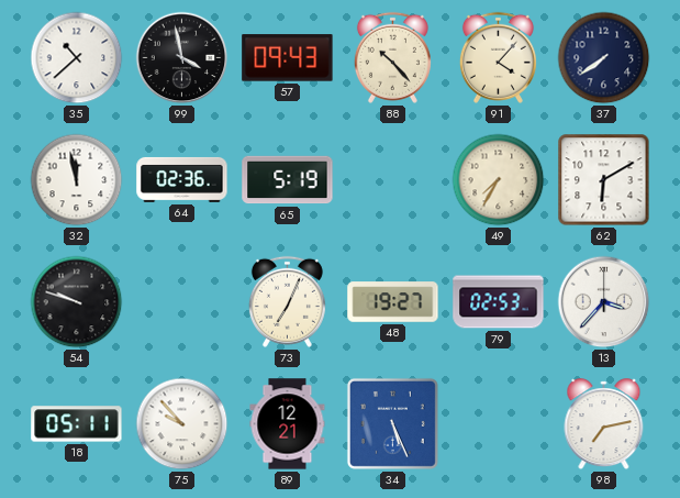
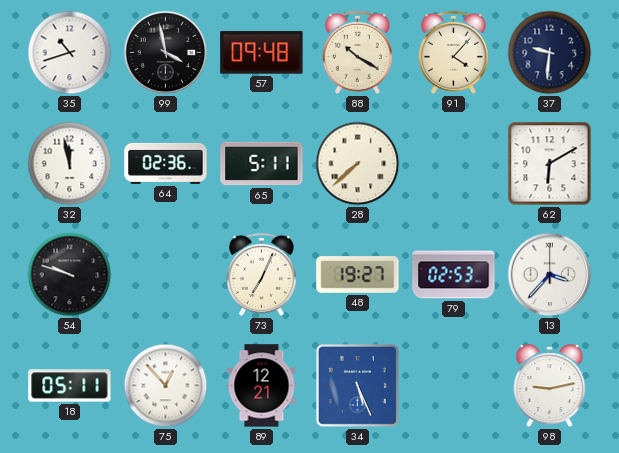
35: 10:38 -> 10:42
57: 09:43 -> 09:48
88: 10:23 -> 10:20
37: 7:39 -> 9:31
65: 5:19 -> 5:11
28: none -> 7:38
49: 7:35 -> none
75: 9:53 -> 12:53
98: 7:13 -> 9:13
